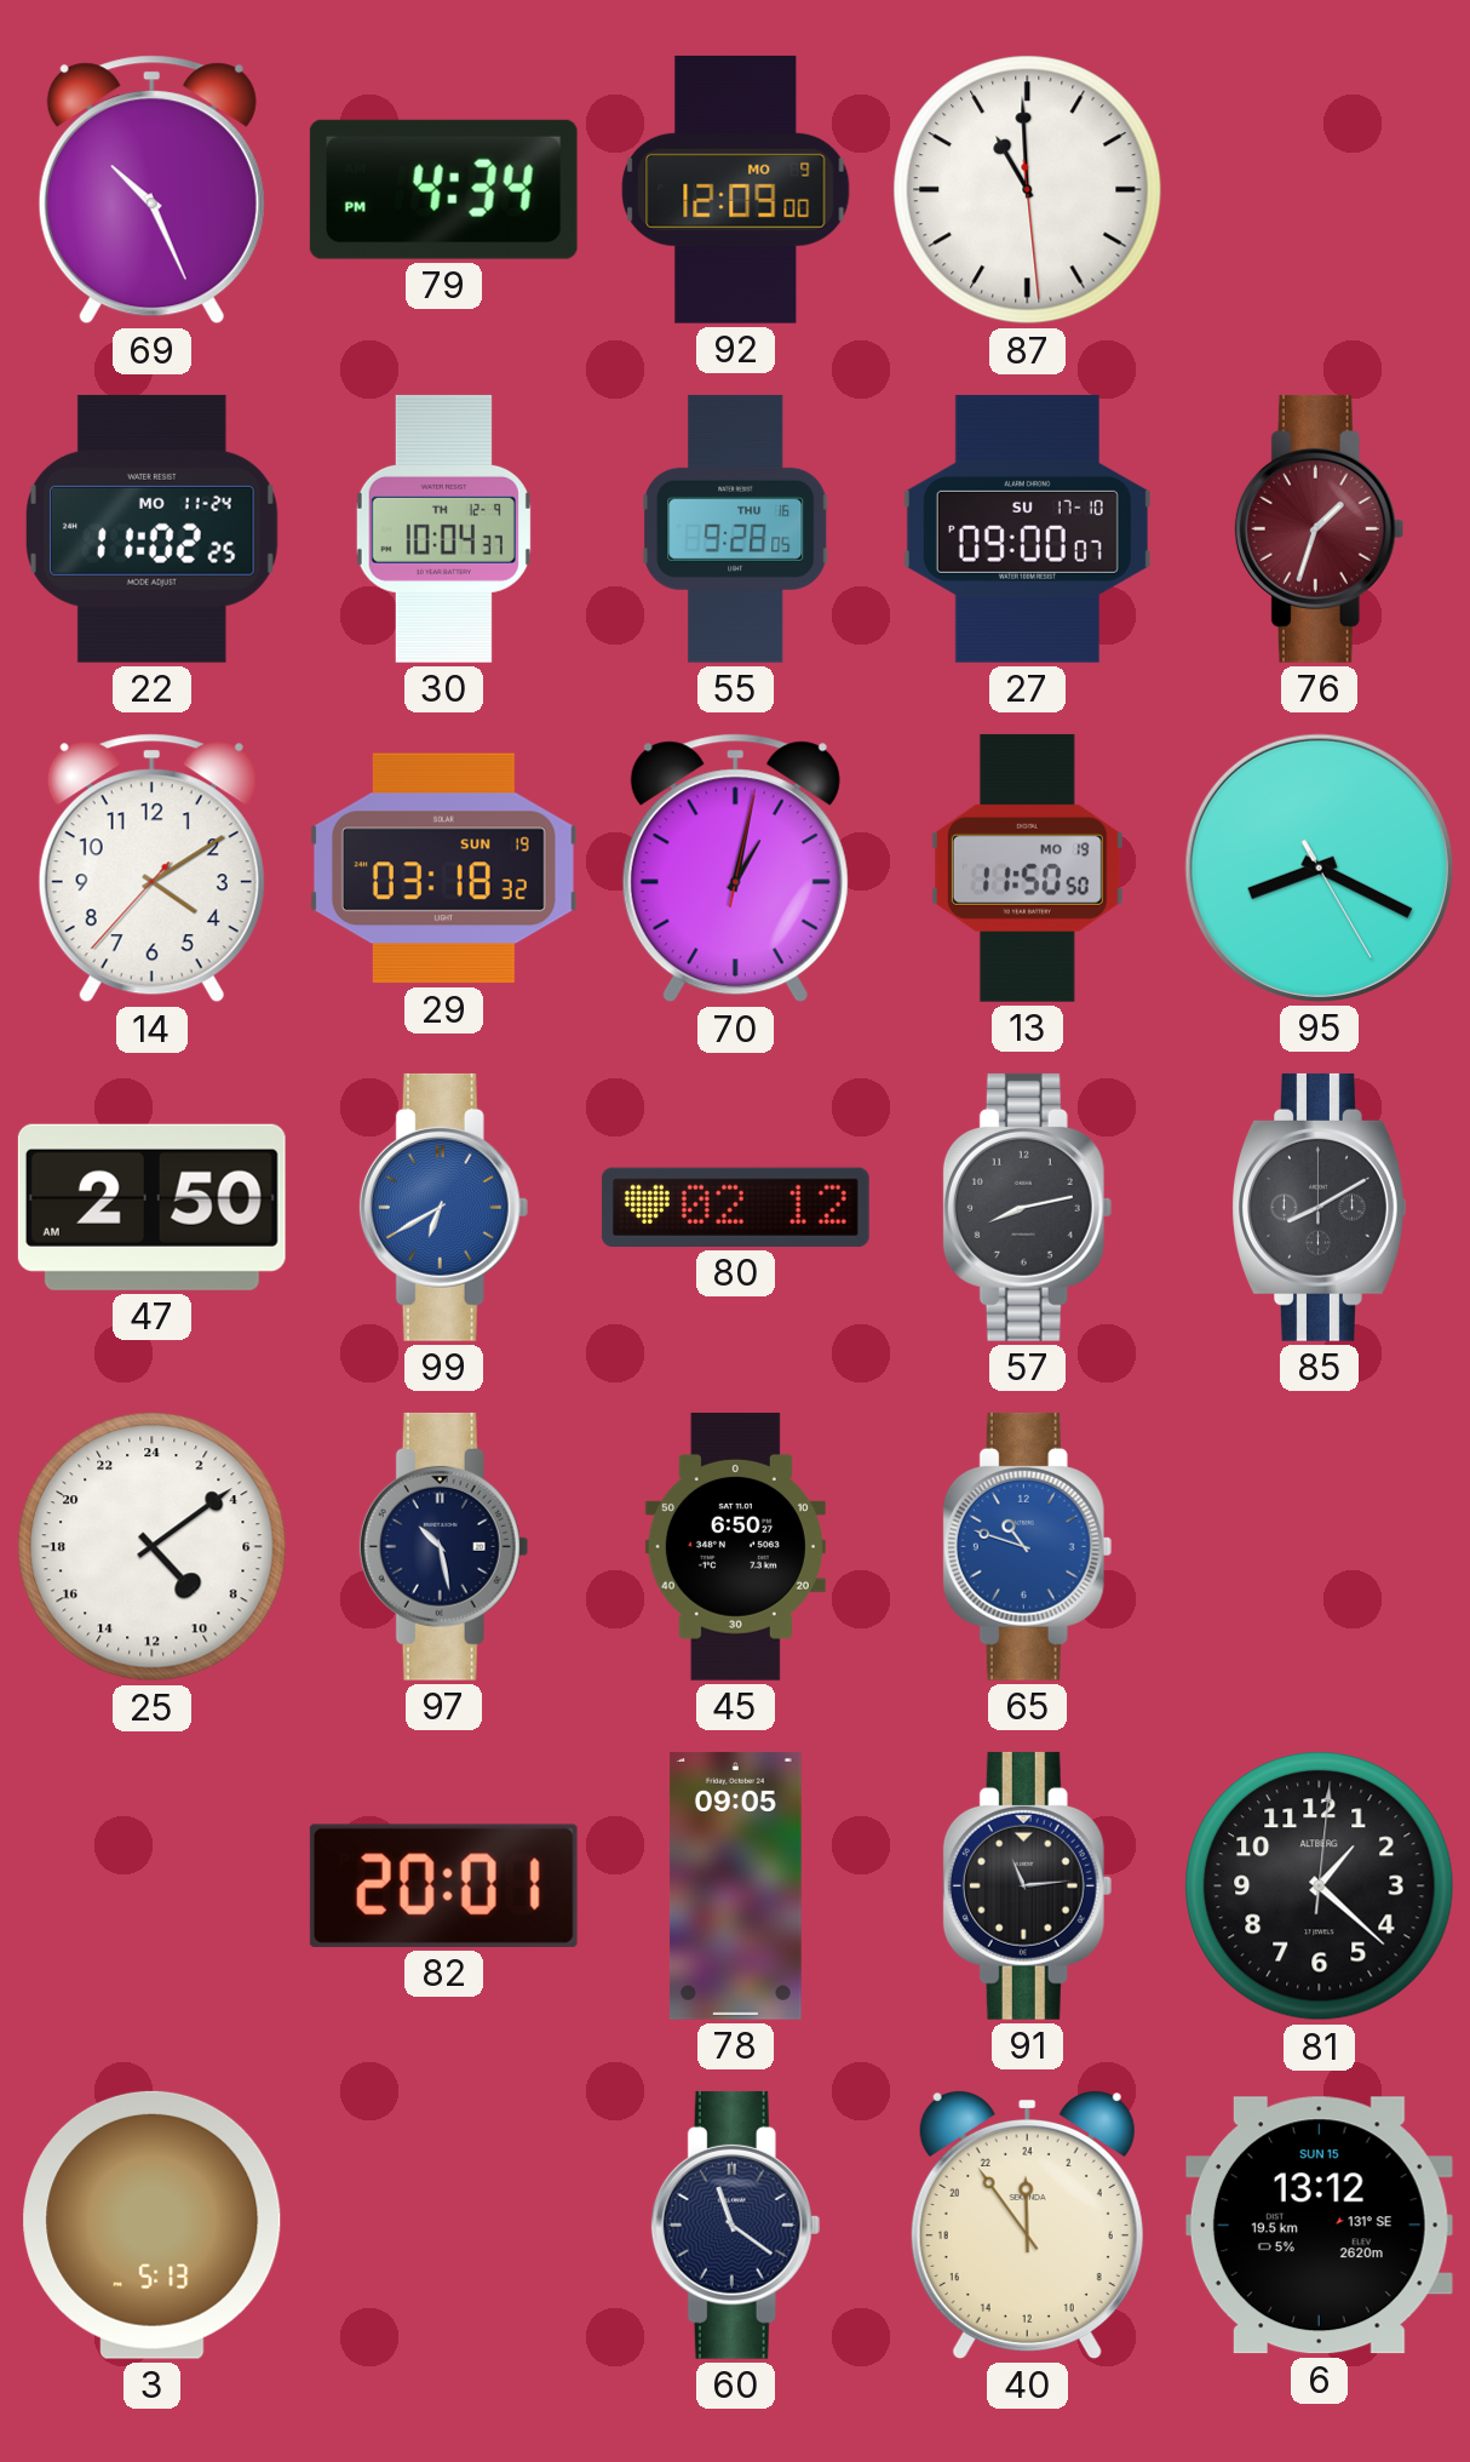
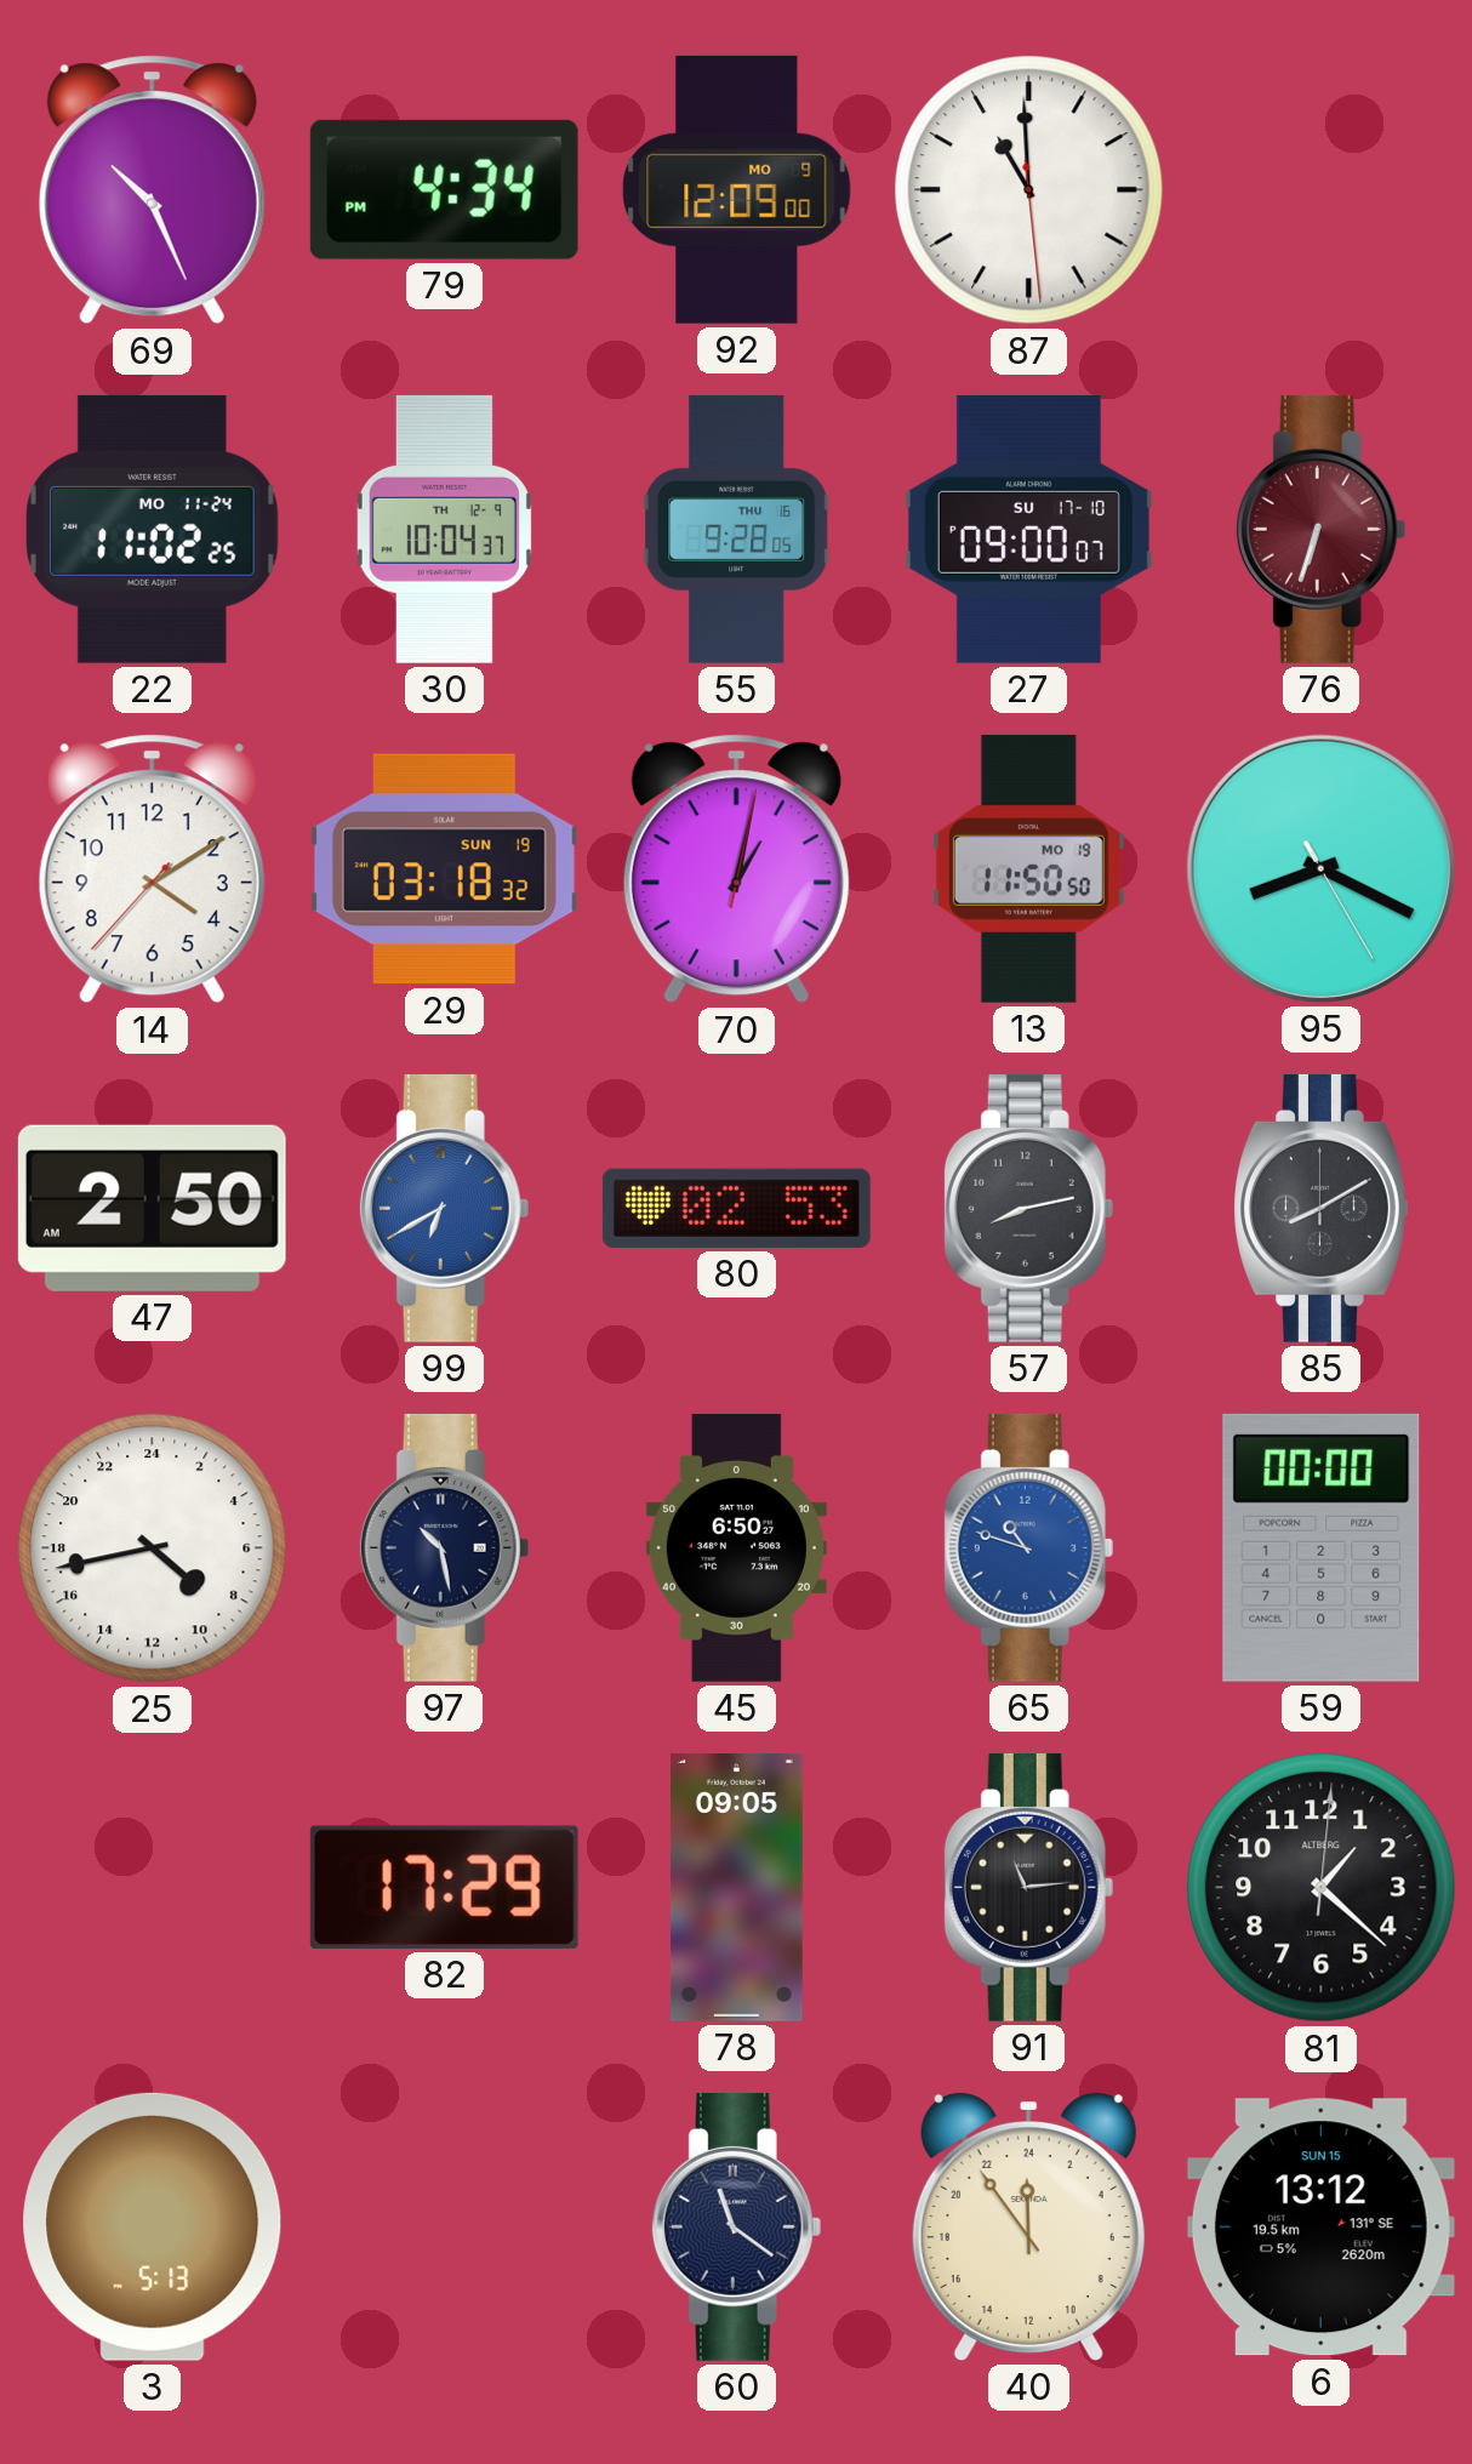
76: 1:33 -> 6:33
80: 02:12 -> 02:53
25: 9:09 -> 8:43
59: none -> 00:00
82: 20:01 -> 17:29
